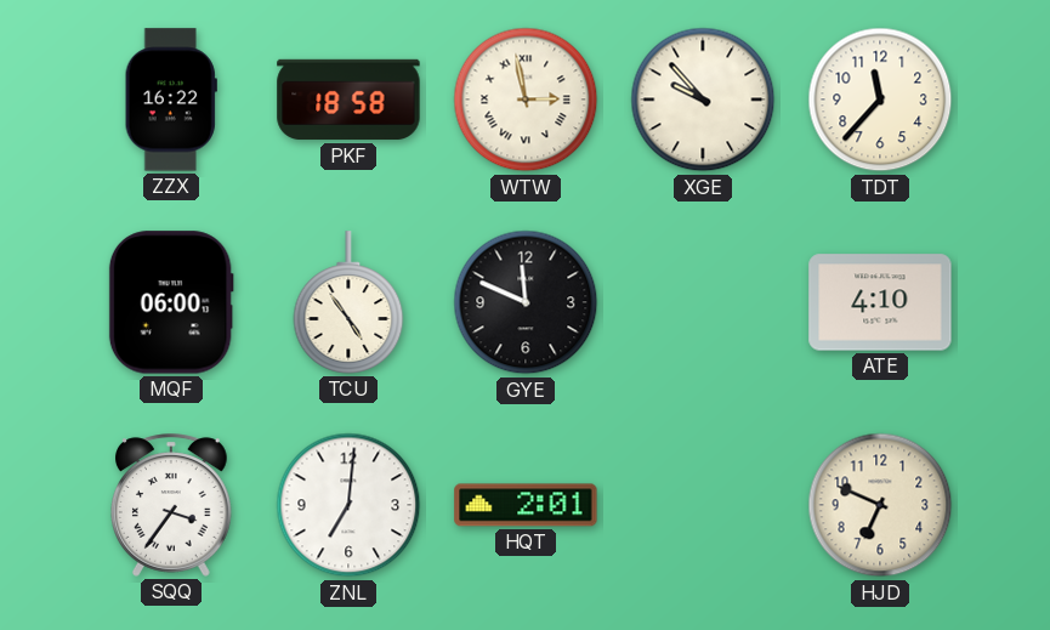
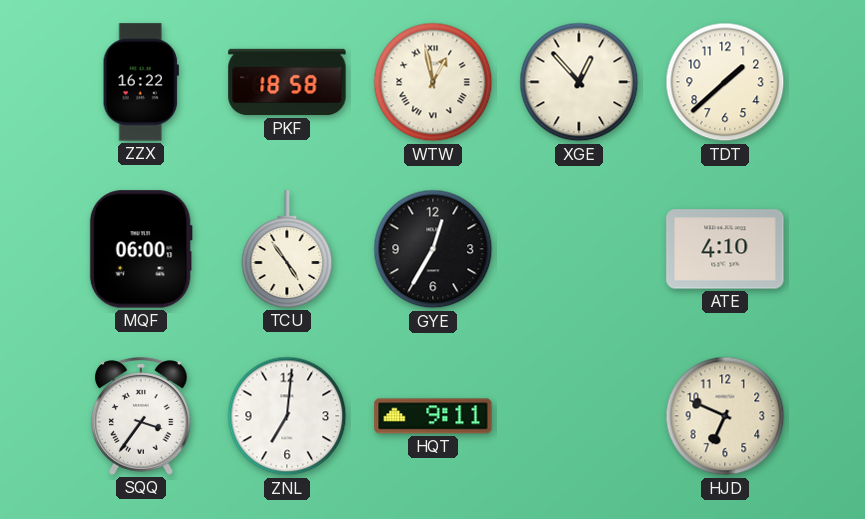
WTW: 2:58 -> 12:58
XGE: 9:53 -> 12:53
TDT: 11:37 -> 1:38
GYE: 11:49 -> 12:35
HQT: 2:01 -> 9:11
